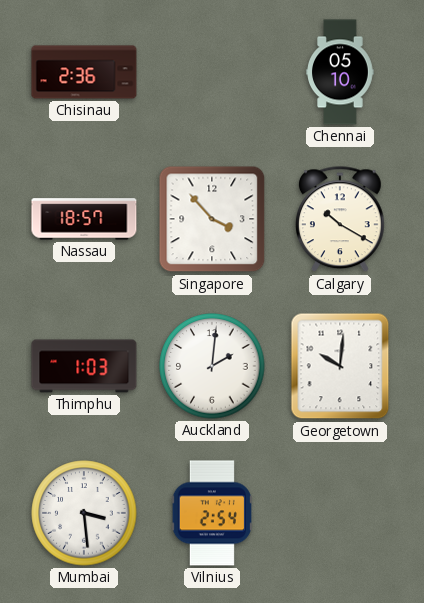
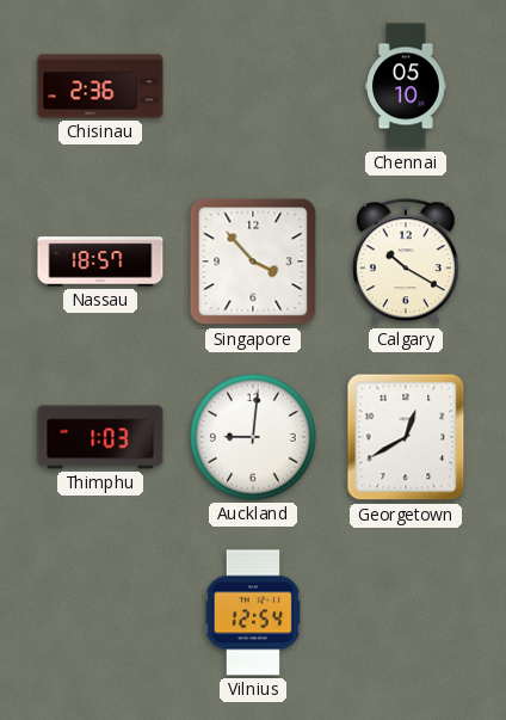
Auckland: 2:01 -> 9:01
Georgetown: 10:01 -> 12:40
Mumbai: 3:29 -> none
Vilnius: 2:54 -> 12:54
